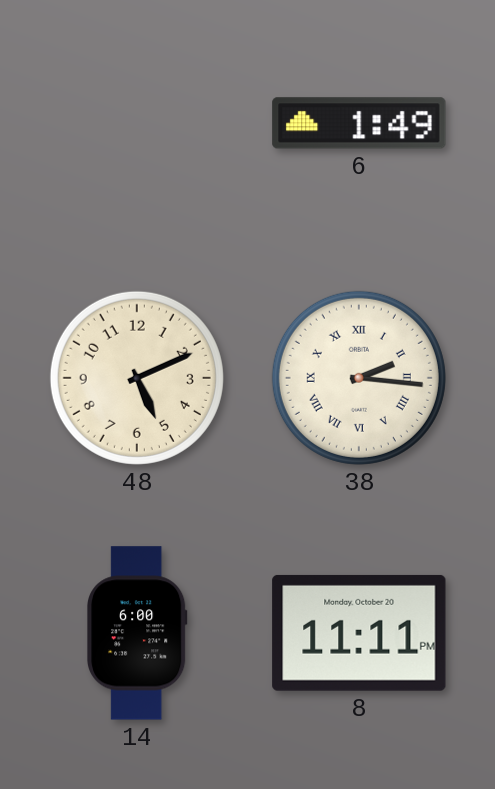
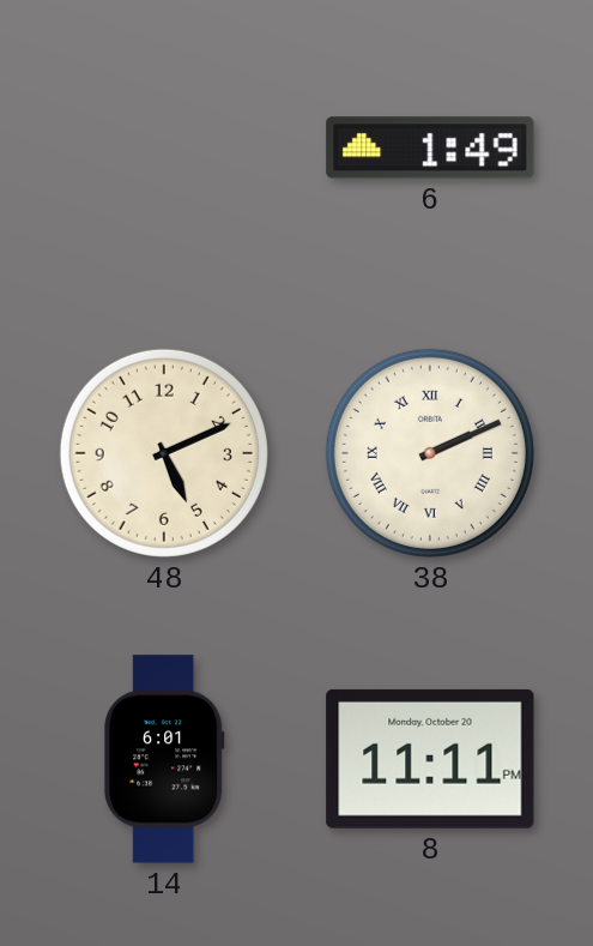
38: 2:16 -> 2:11
14: 6:00 -> 6:01
